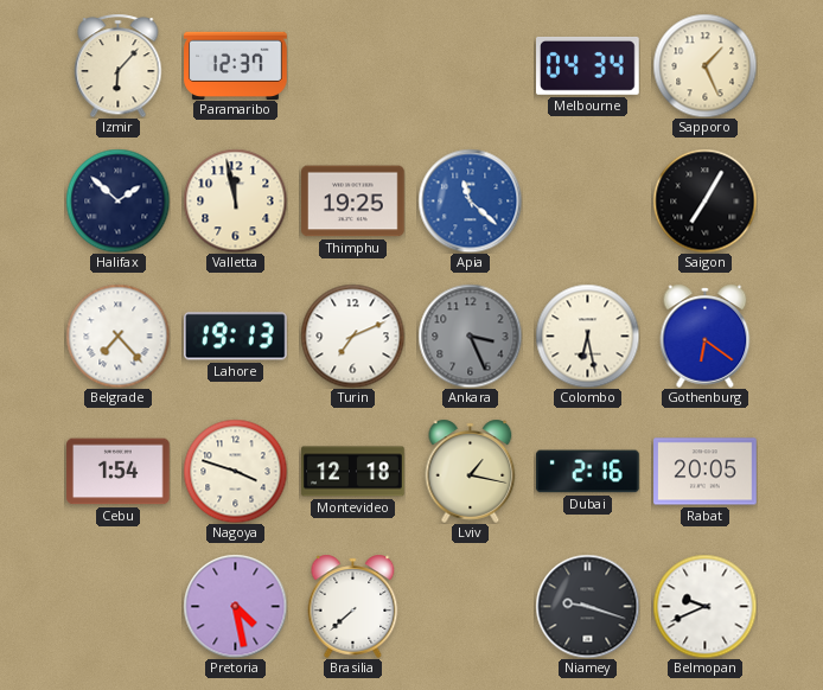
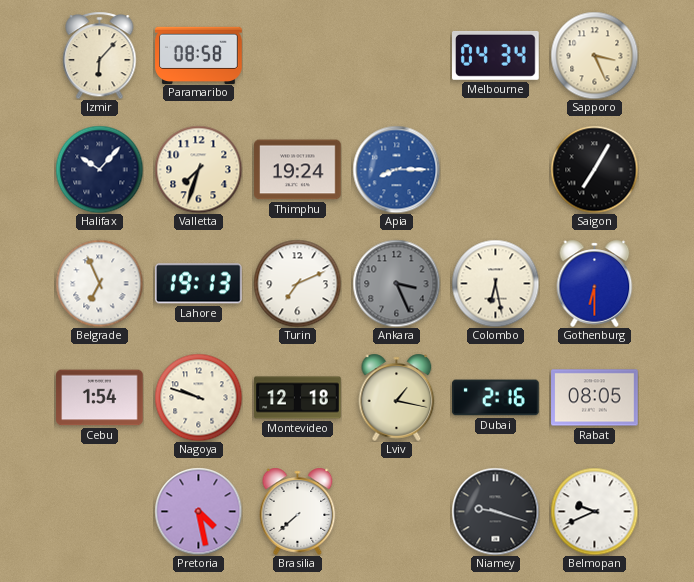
Paramaribo: 12:37 -> 08:58
Sapporo: 1:26 -> 3:26
Halifax: 1:52 -> 10:07
Valletta: 11:58 -> 7:33
Thimphu: 19:25 -> 19:24
Apia: 11:22 -> 8:15
Belgrade: 7:23 -> 6:56
Gothenburg: 6:21 -> 6:30
Nagoya: 3:48 -> 9:48
Rabat: 20:05 -> 08:05
